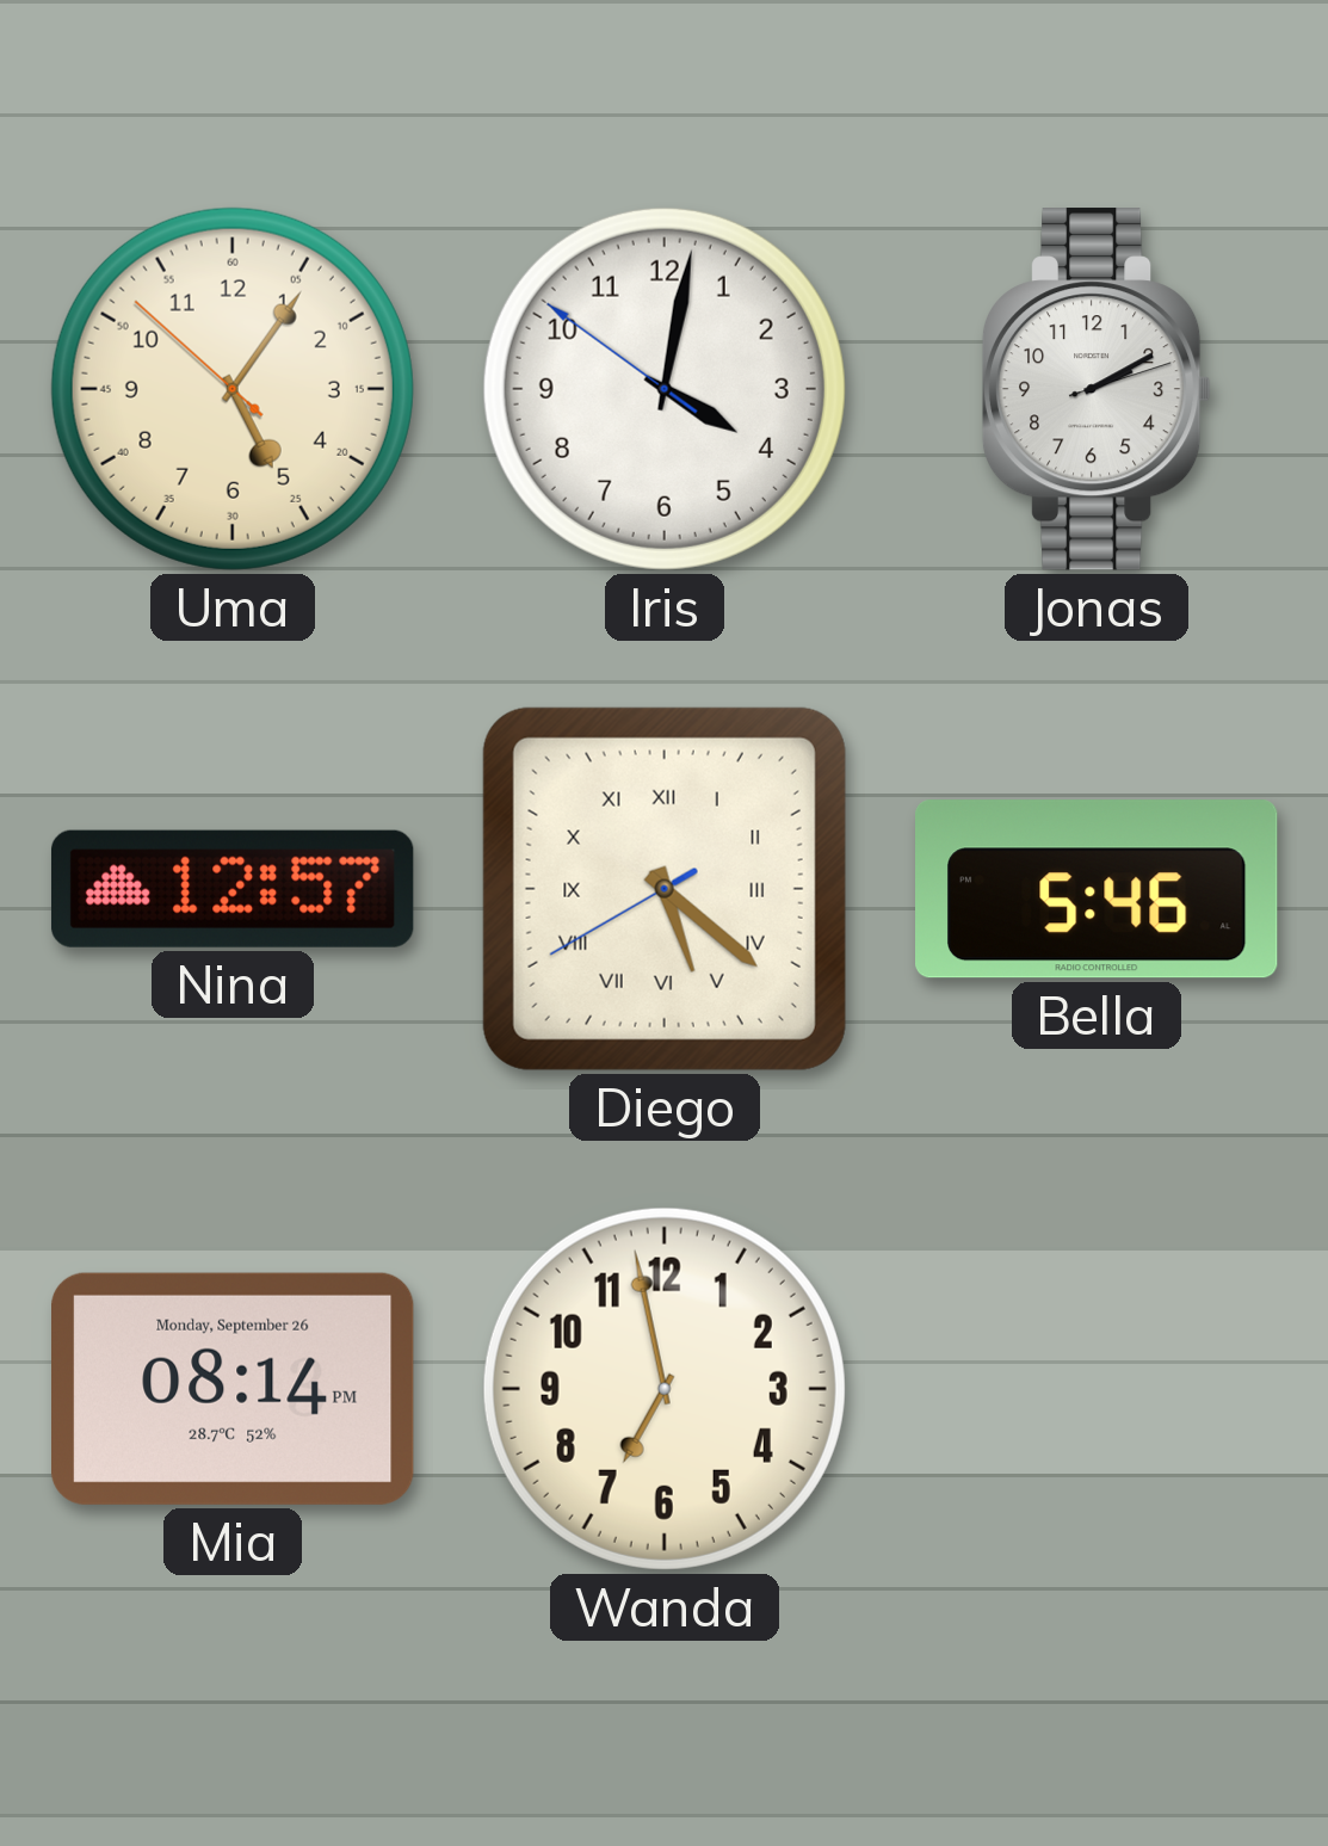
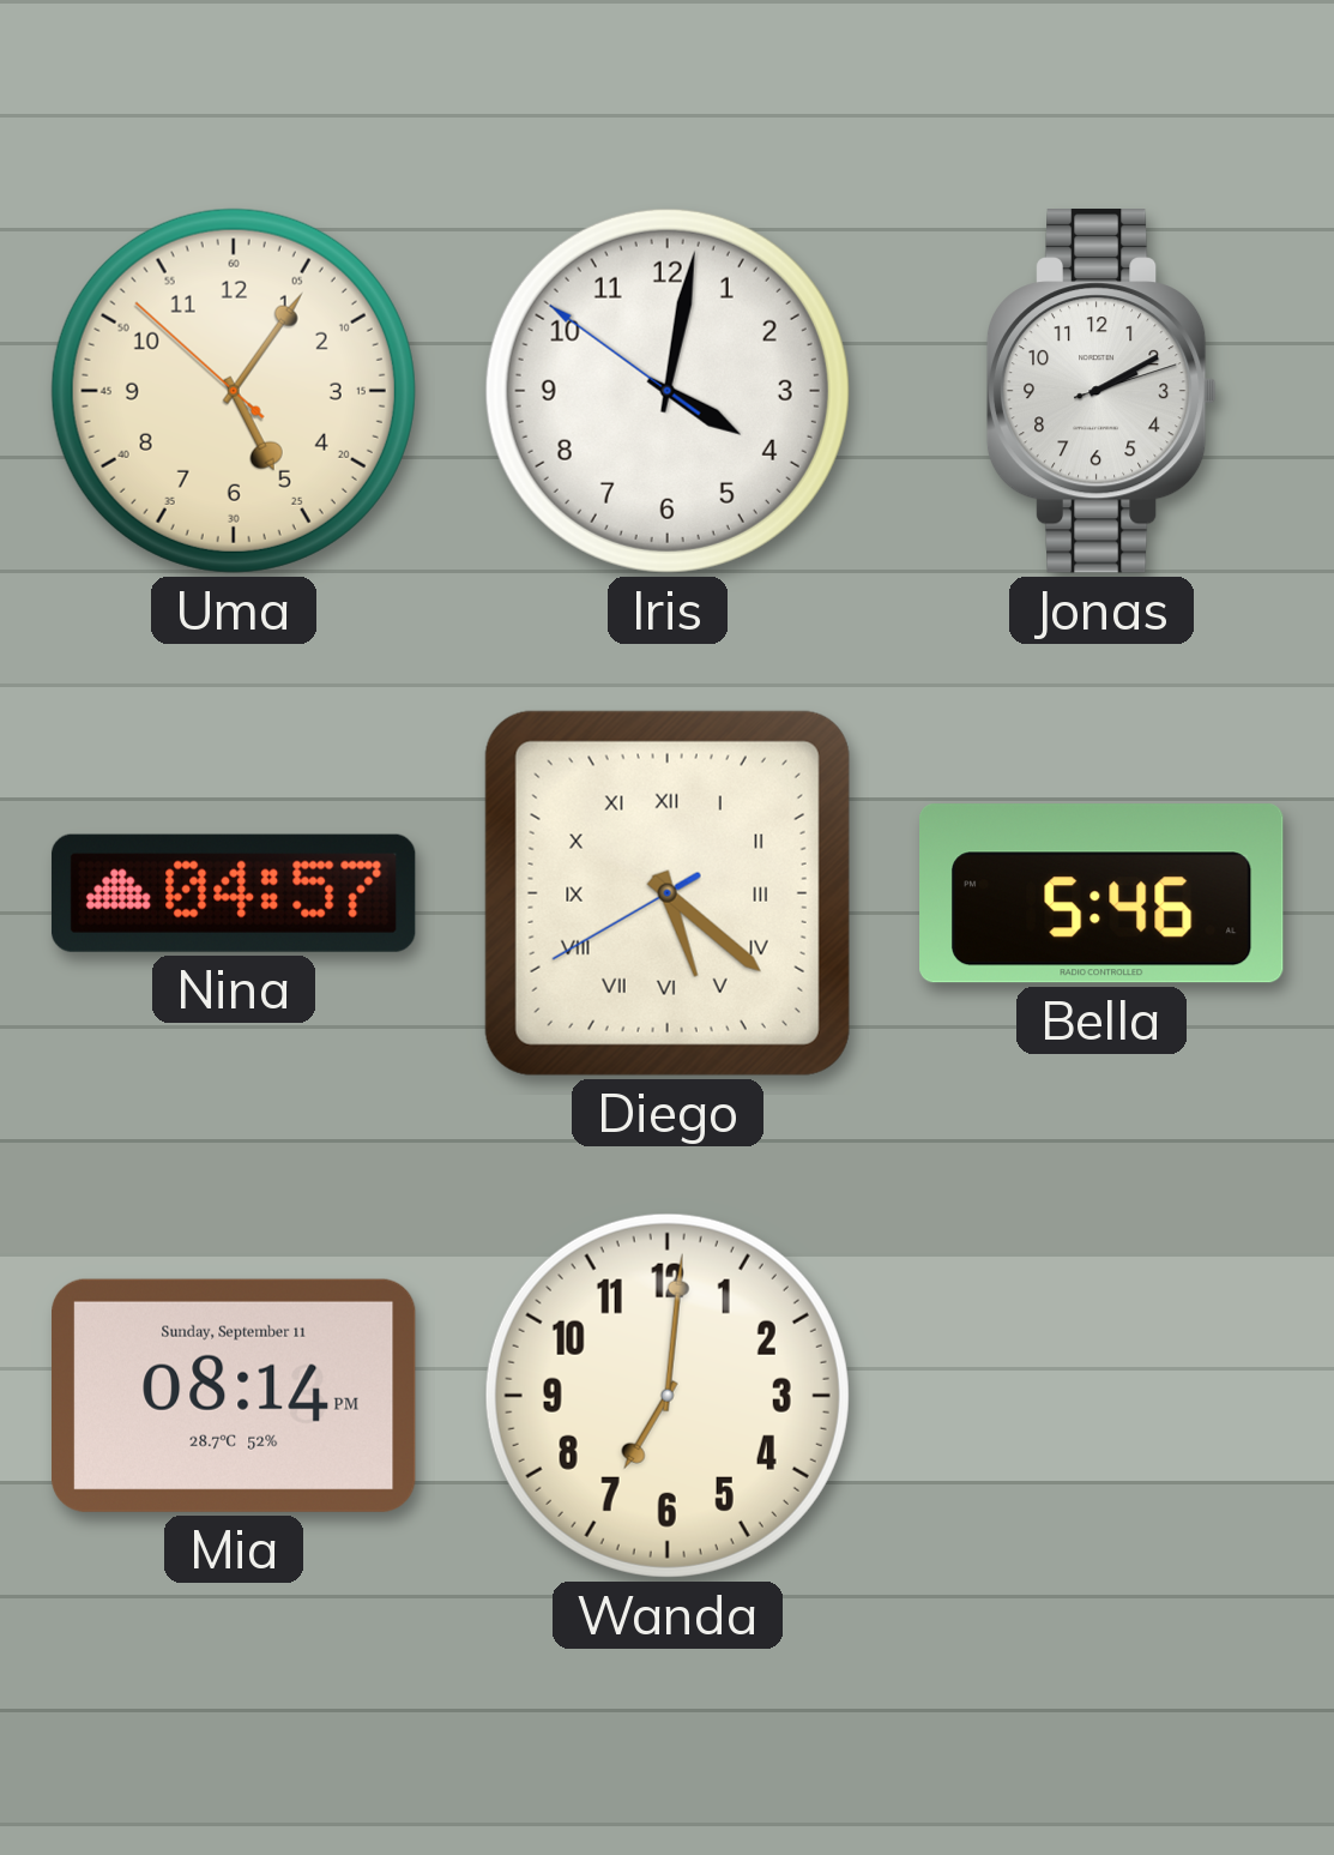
Nina: 12:57 -> 04:57
Mia date: Monday, September 26 -> Sunday, September 11
Wanda: 6:58 -> 7:01
